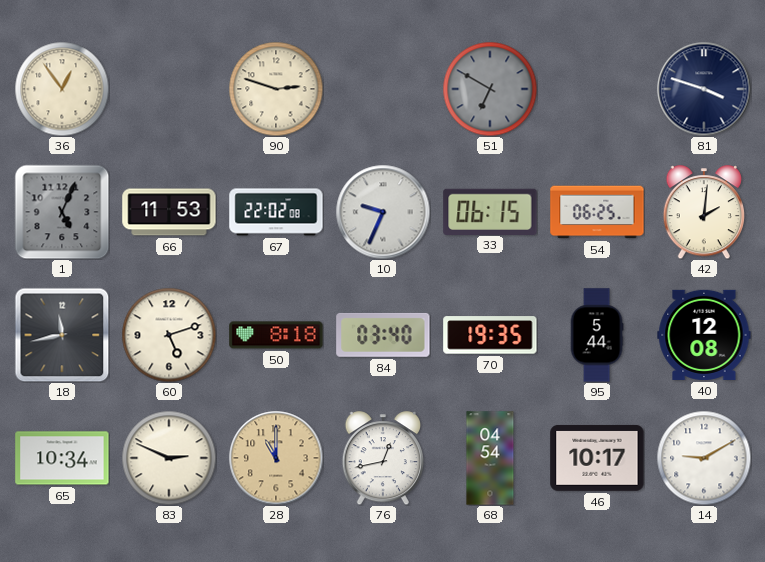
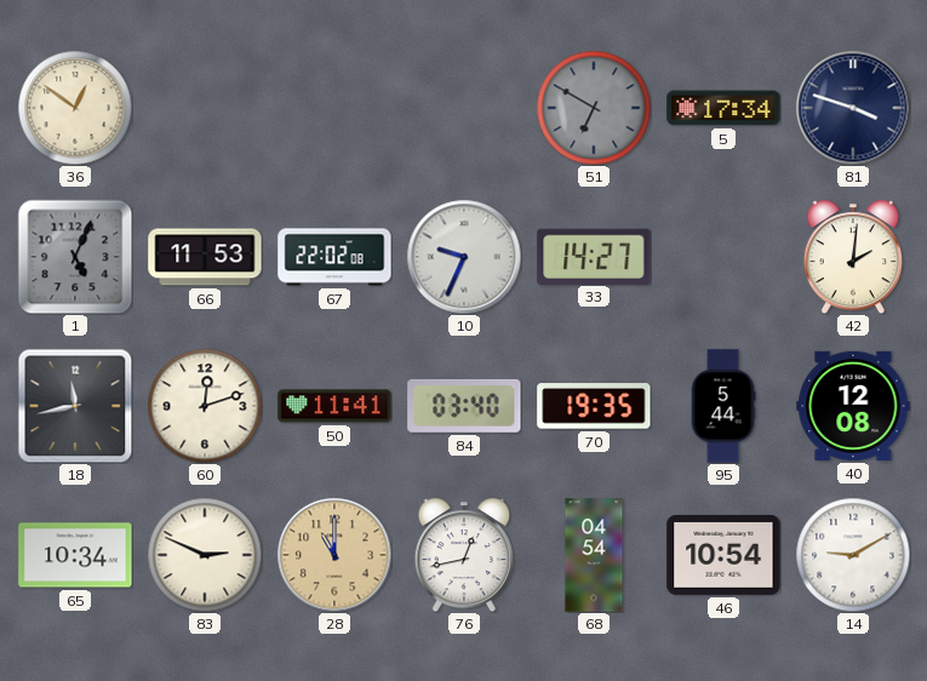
36: 12:54 -> 12:51
90: 2:48 -> none
5: none -> 17:34
33: 06:15 -> 14:27
54: 06:25 -> none
60: 5:12 -> 12:12
50: 8:18 -> 11:41
46: 10:17 -> 10:54
